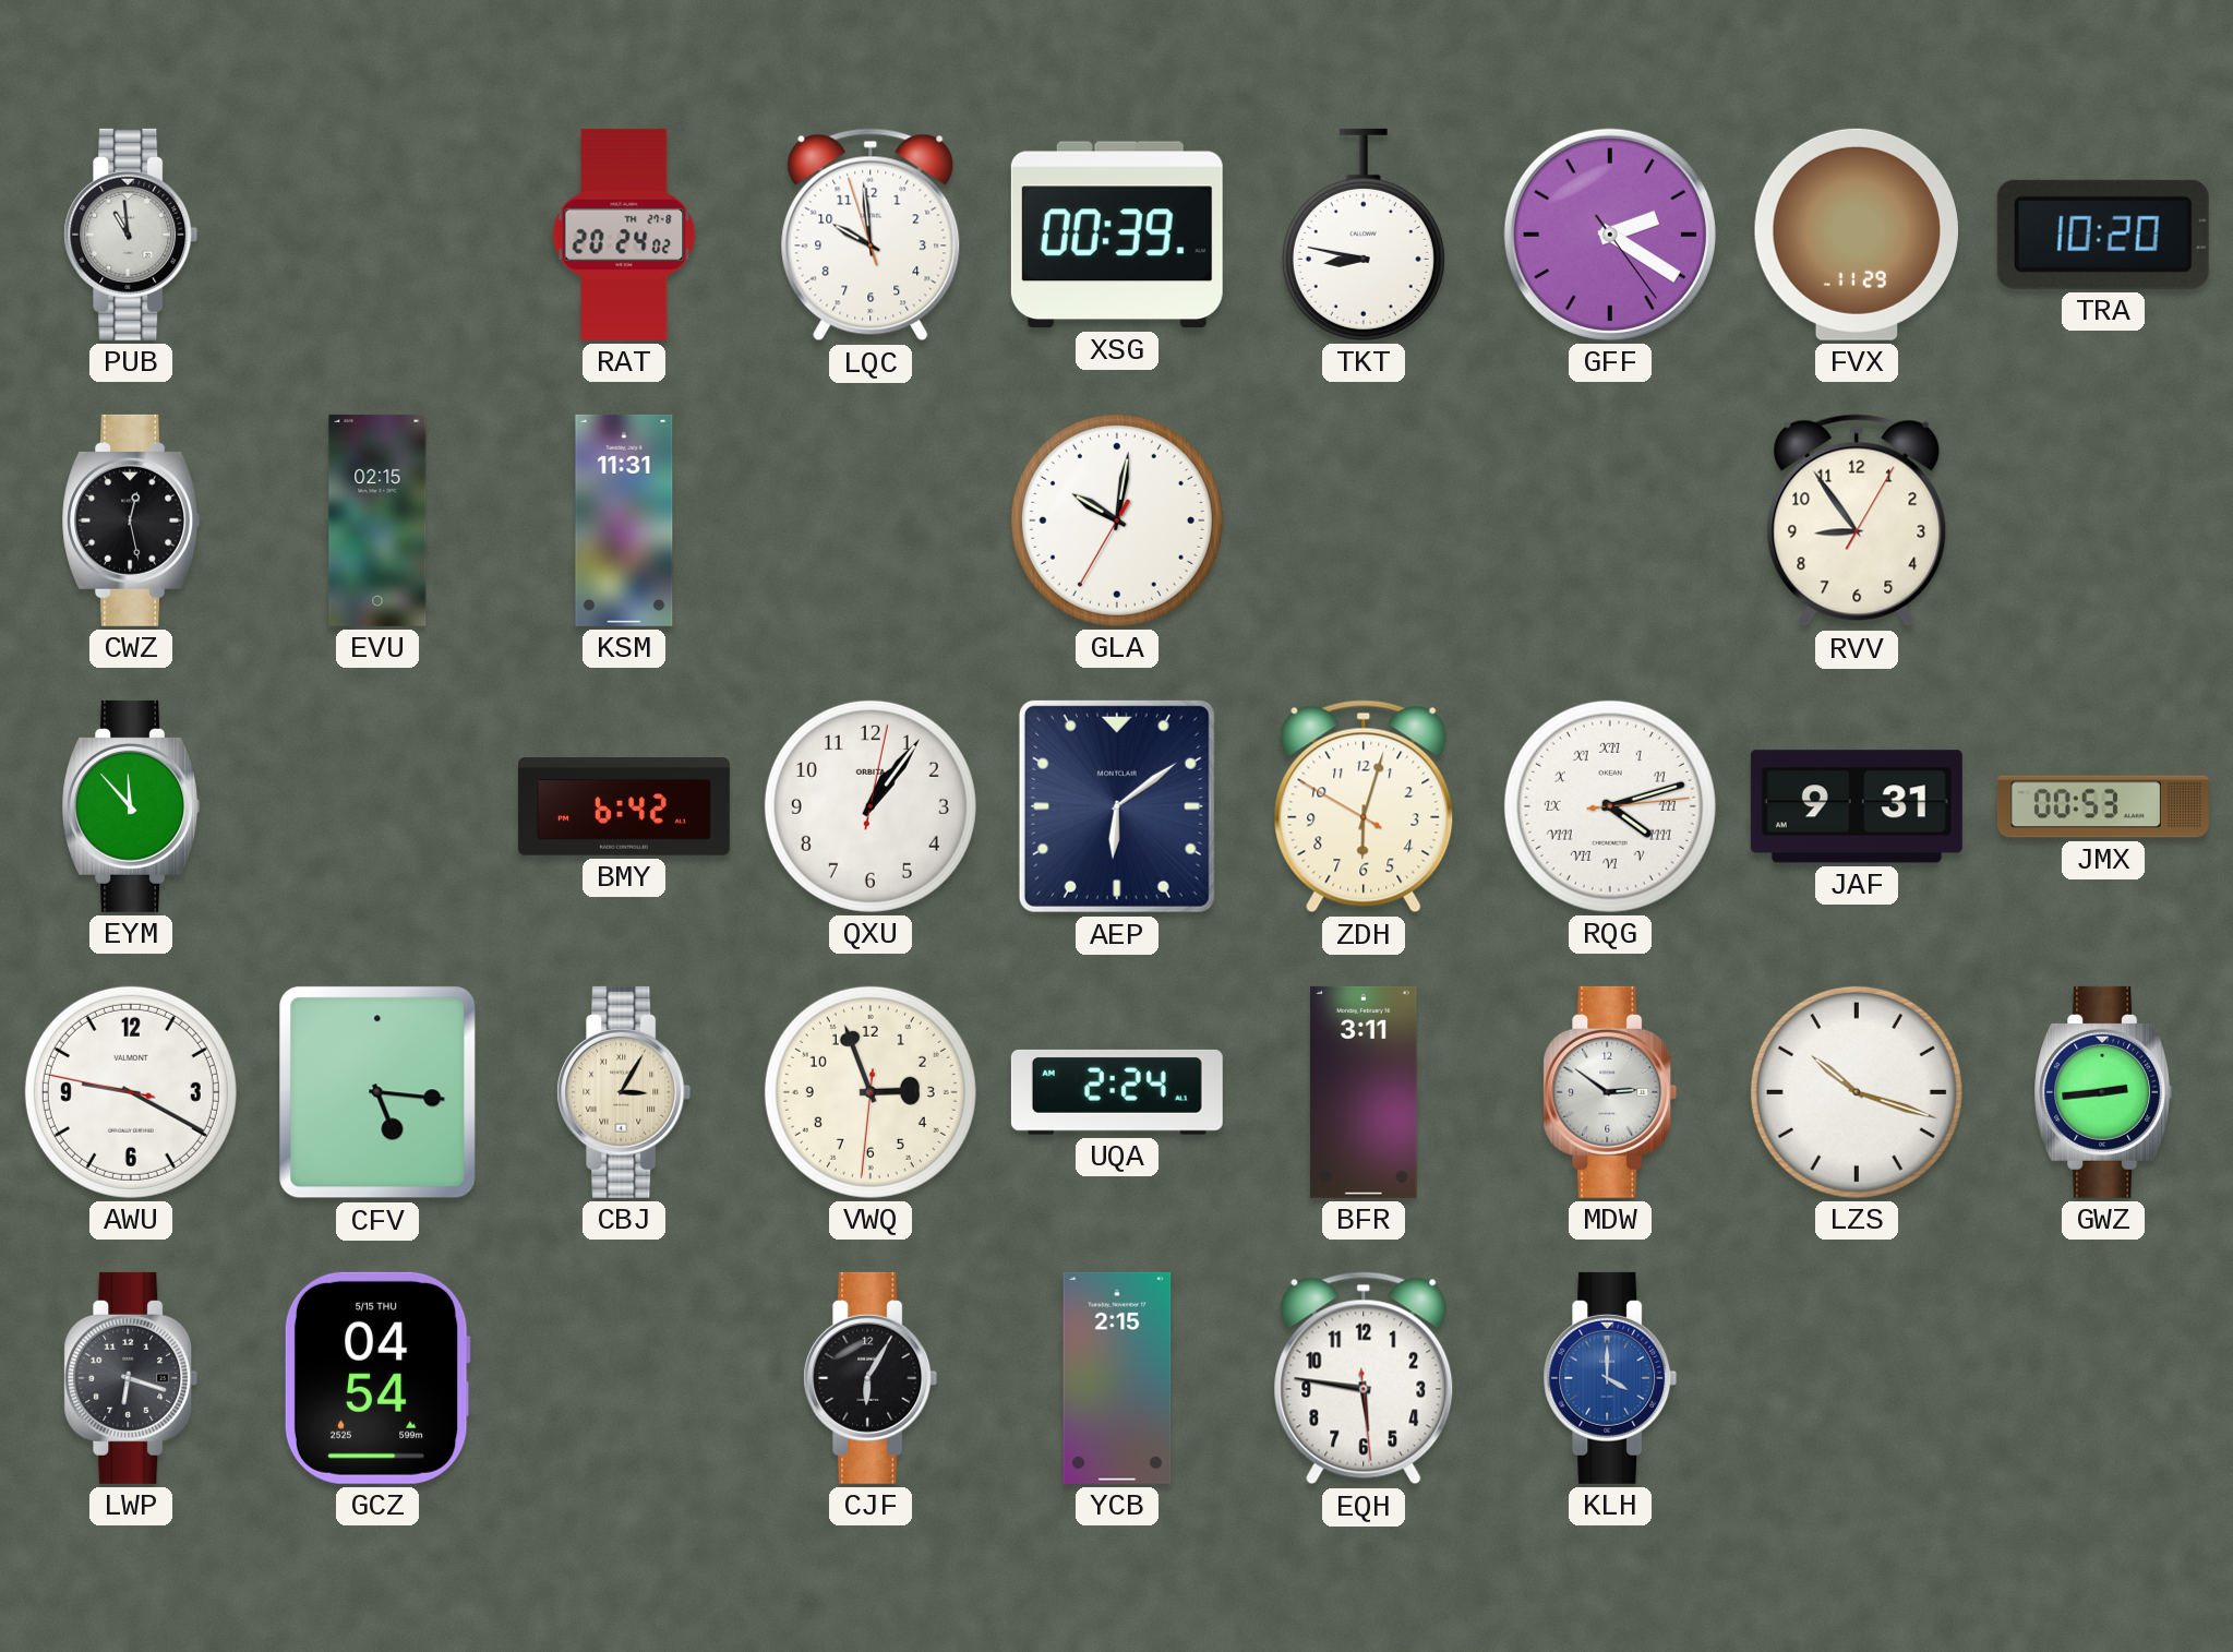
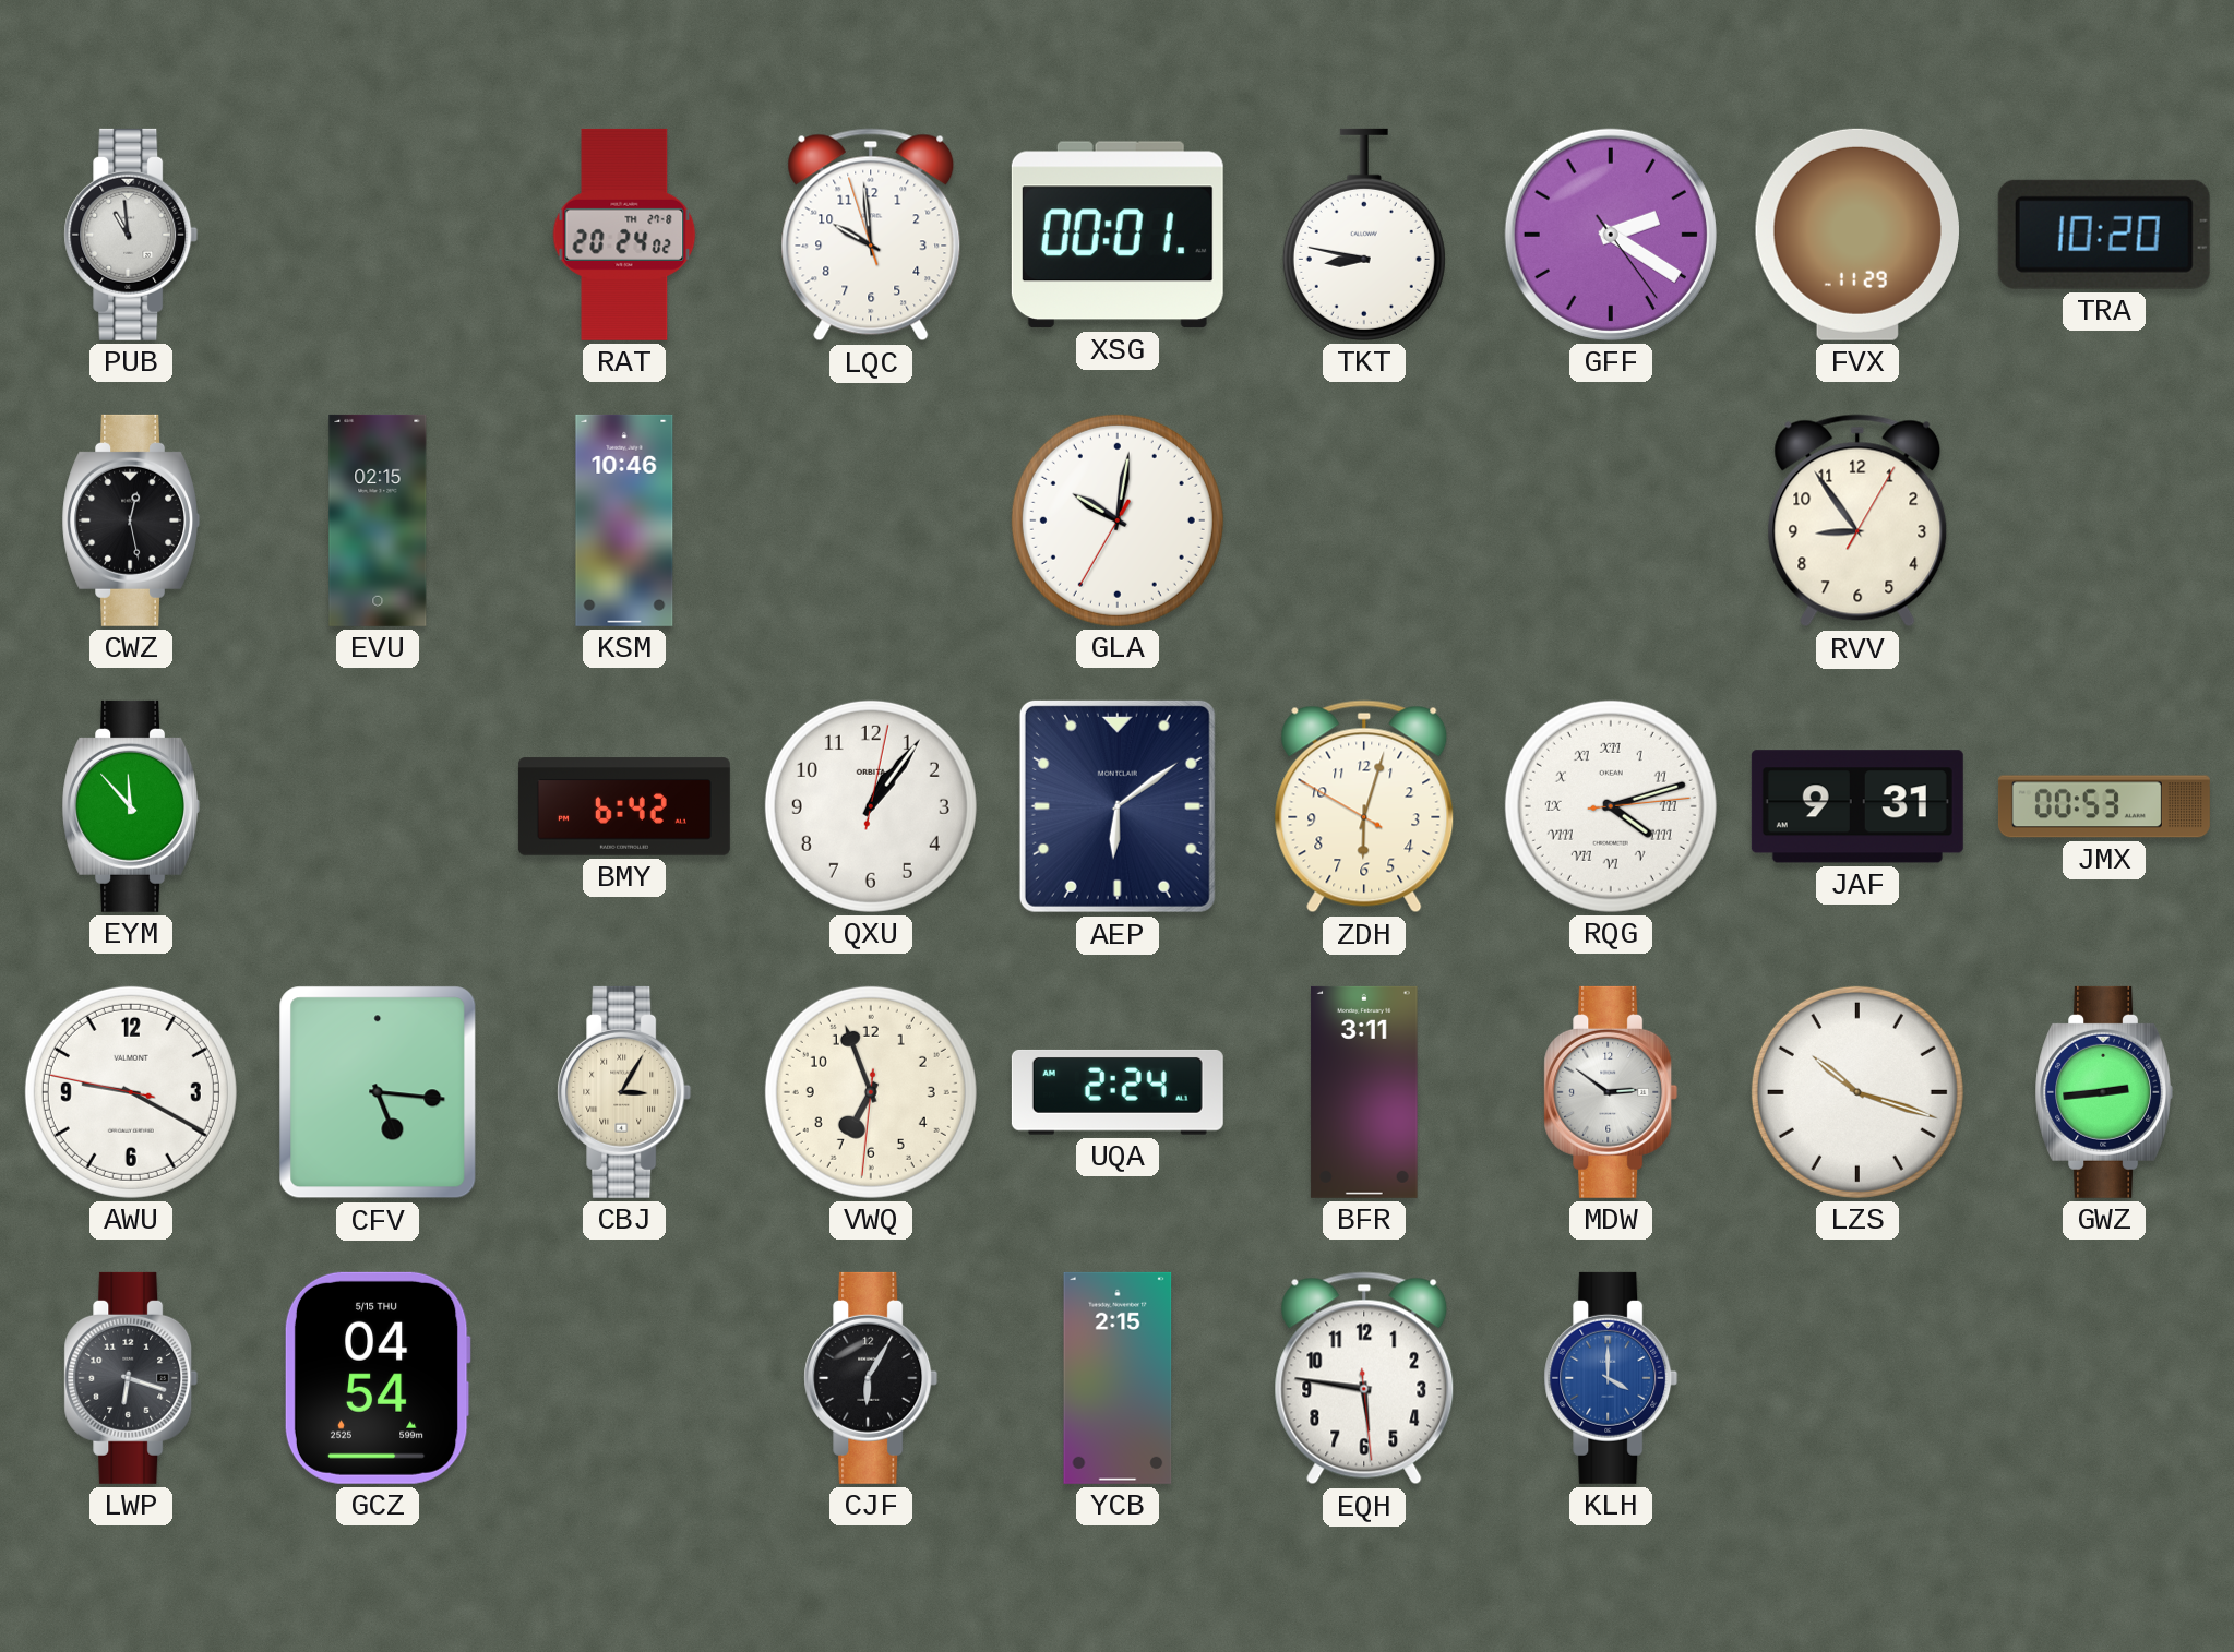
XSG: 00:39 -> 00:01
KSM: 11:31 -> 10:46
VWQ: 2:56 -> 6:56
